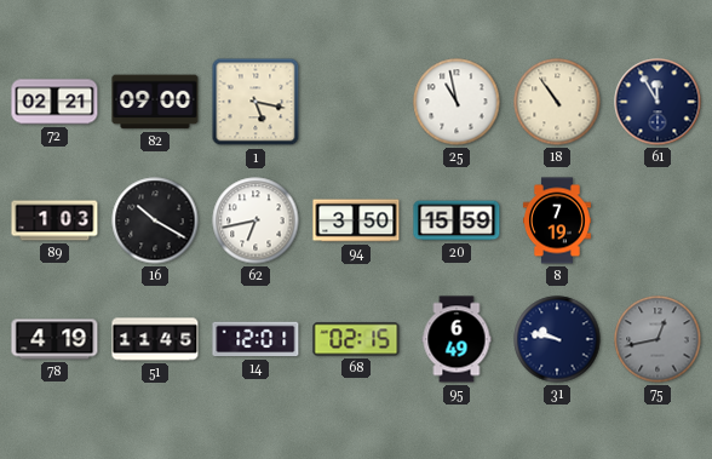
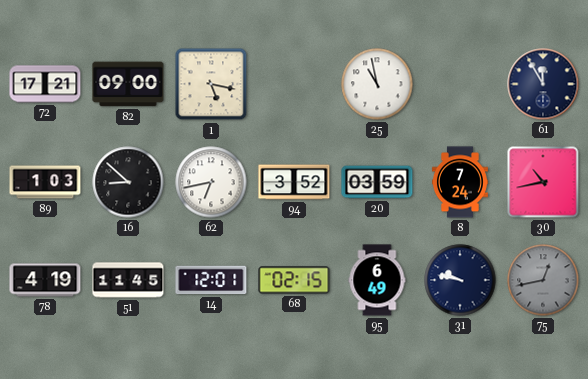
72: 02:21 -> 17:21
18: 10:54 -> none
16: 10:20 -> 8:52
94: 3:50 -> 3:52
20: 15:59 -> 03:59
8: 7:19 -> 7:24
30: none -> 10:43
